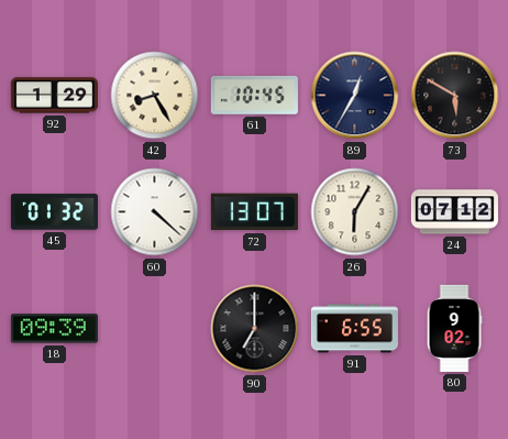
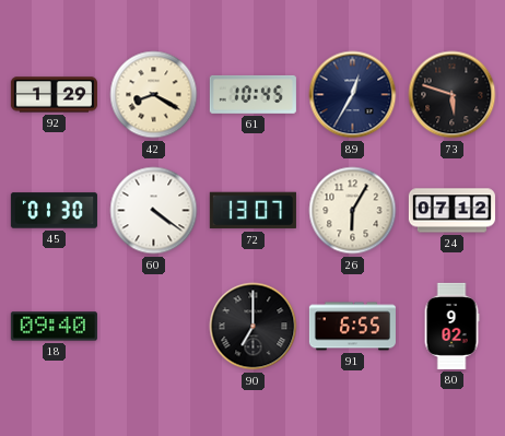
42: 8:25 -> 8:20
73: 5:50 -> 5:48
45: 01:32 -> 01:30
60: 4:22 -> 4:21
18: 09:39 -> 09:40
